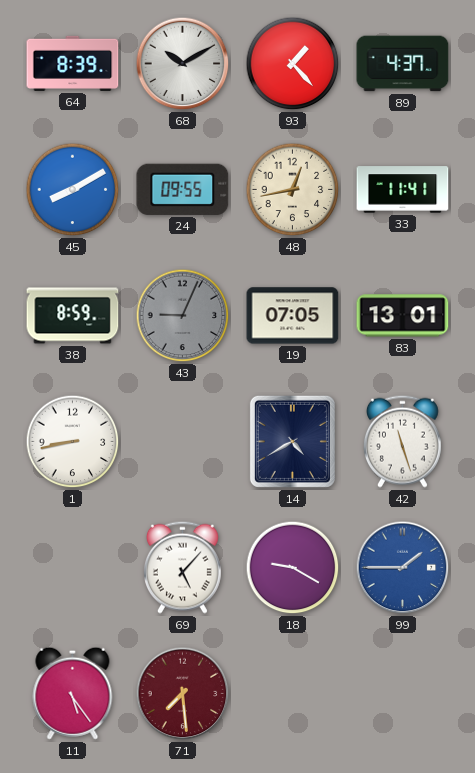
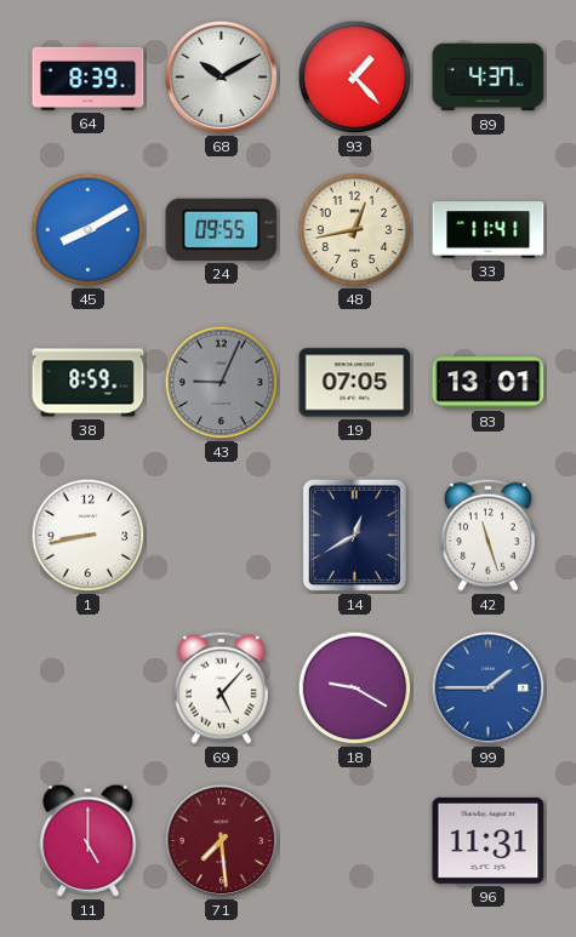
14: 4:40 -> 12:40
11: 5:24 -> 5:00
96: none -> 11:31
